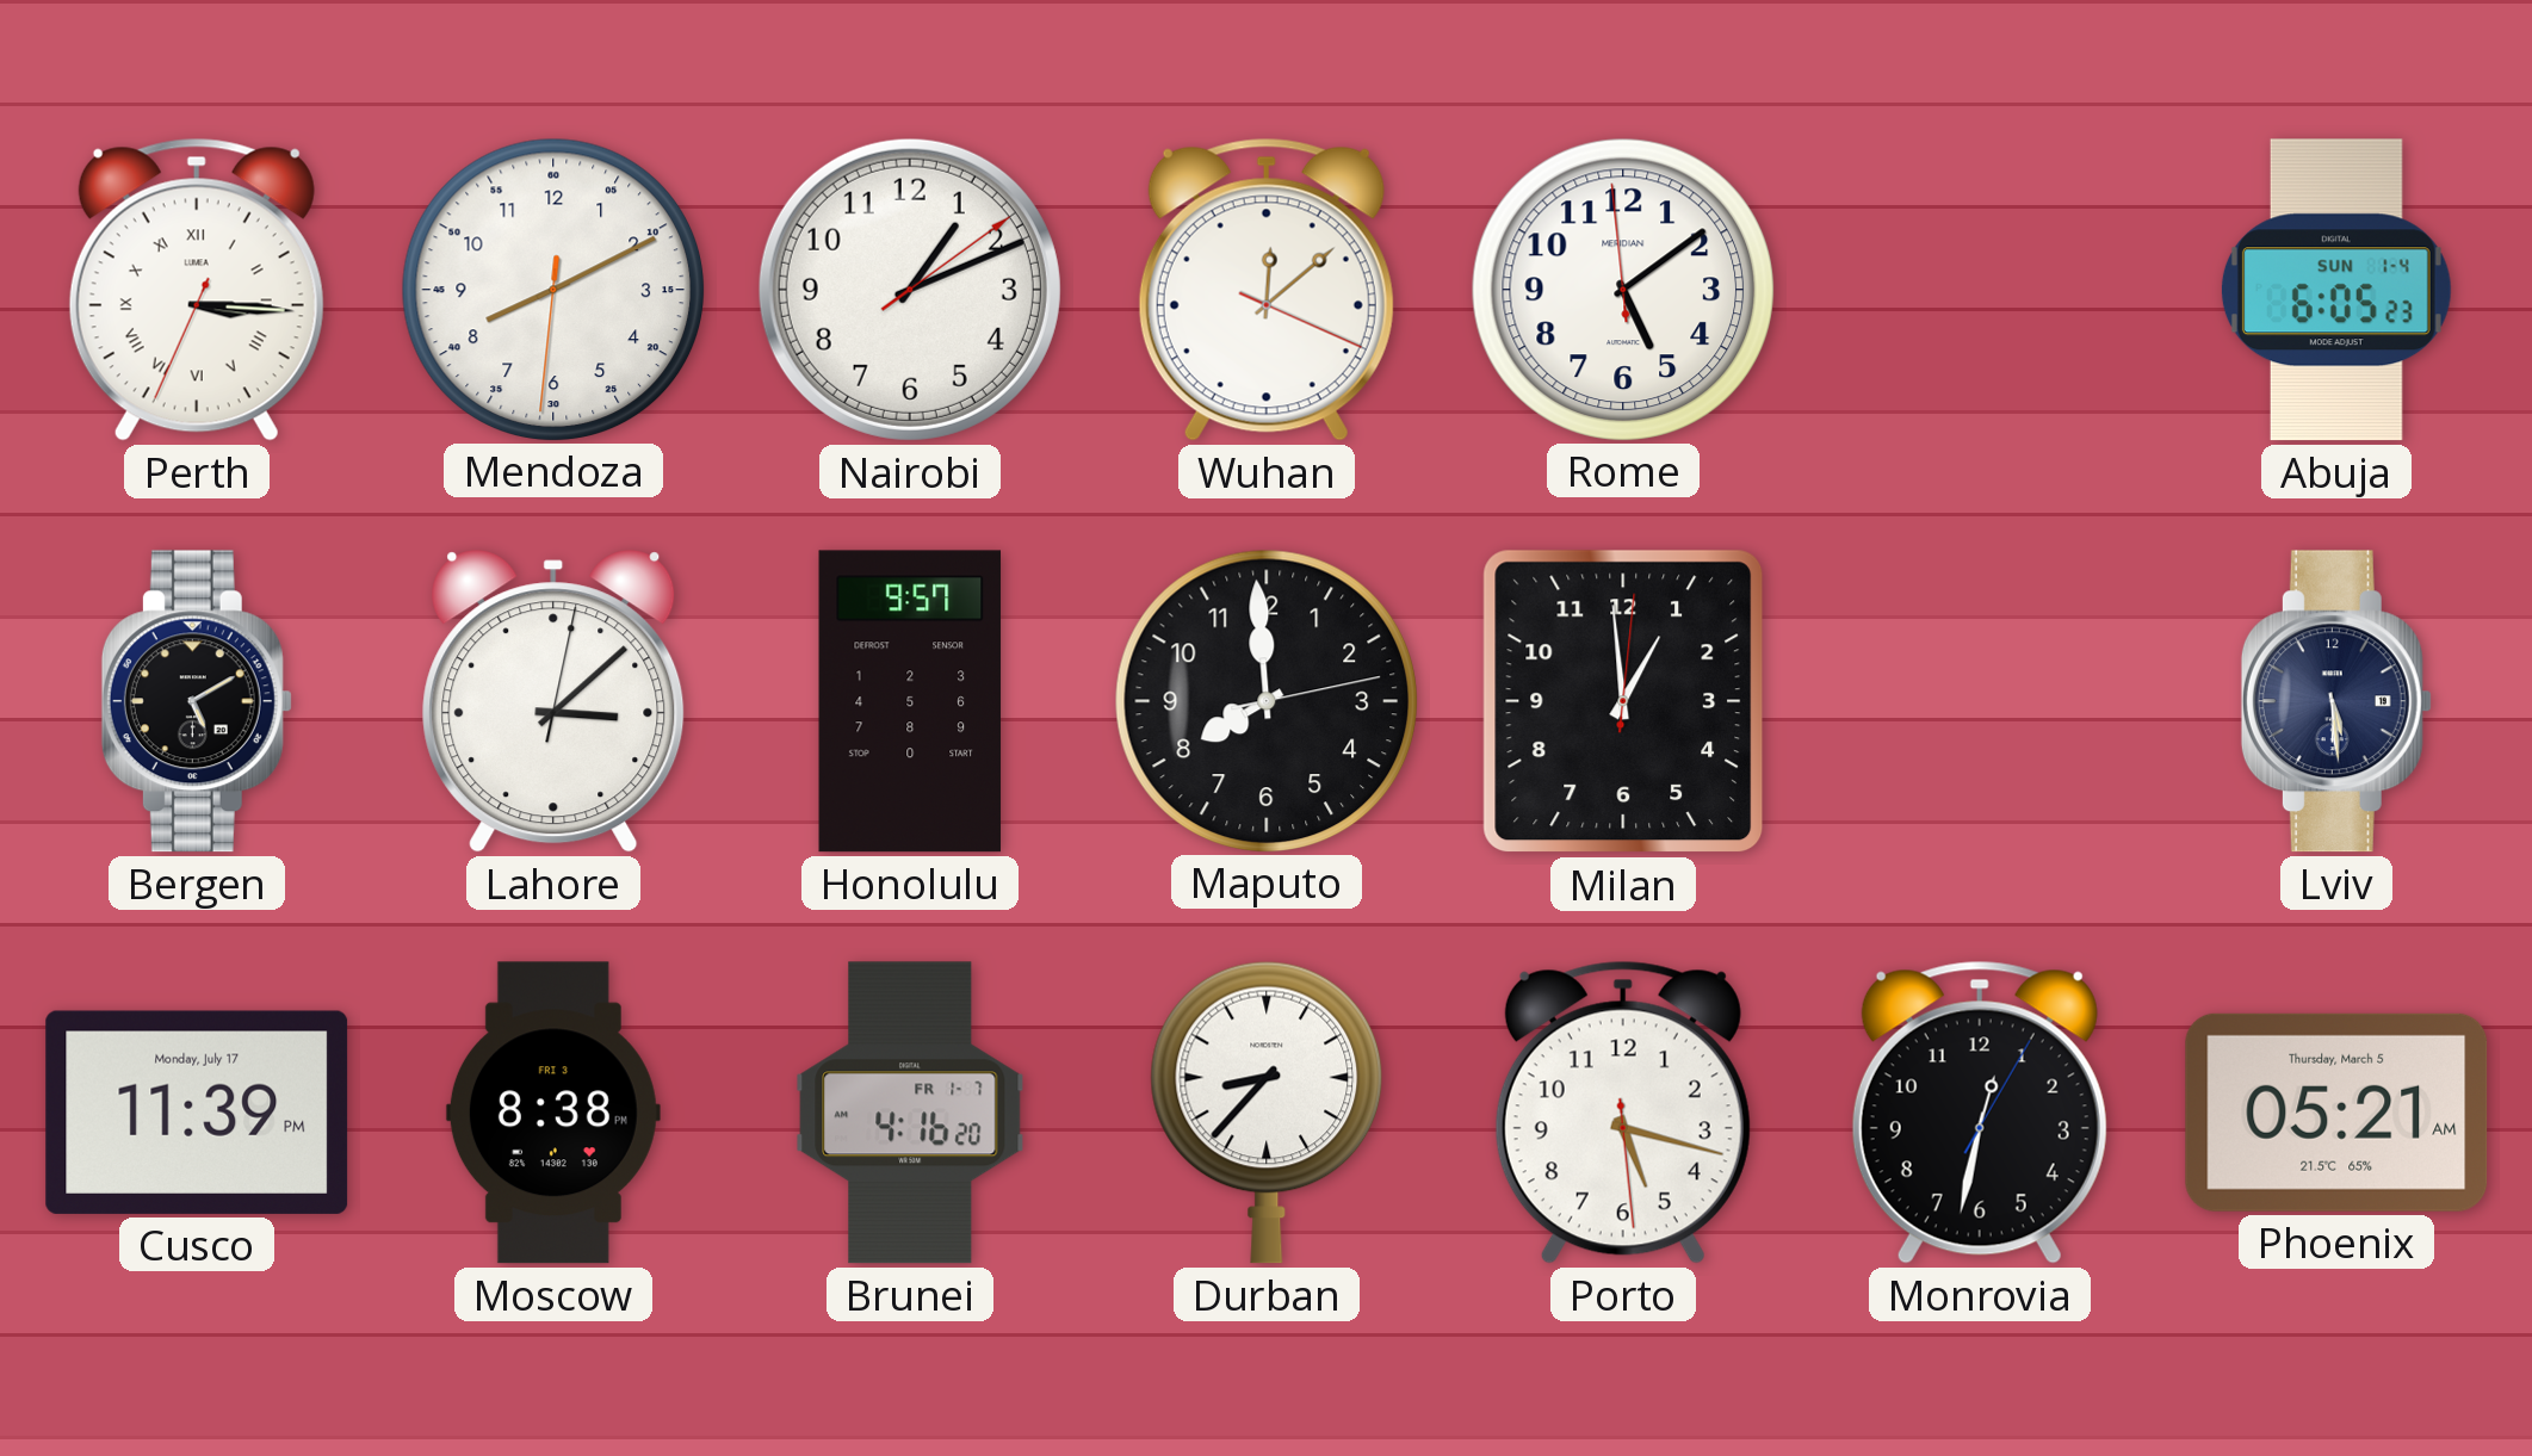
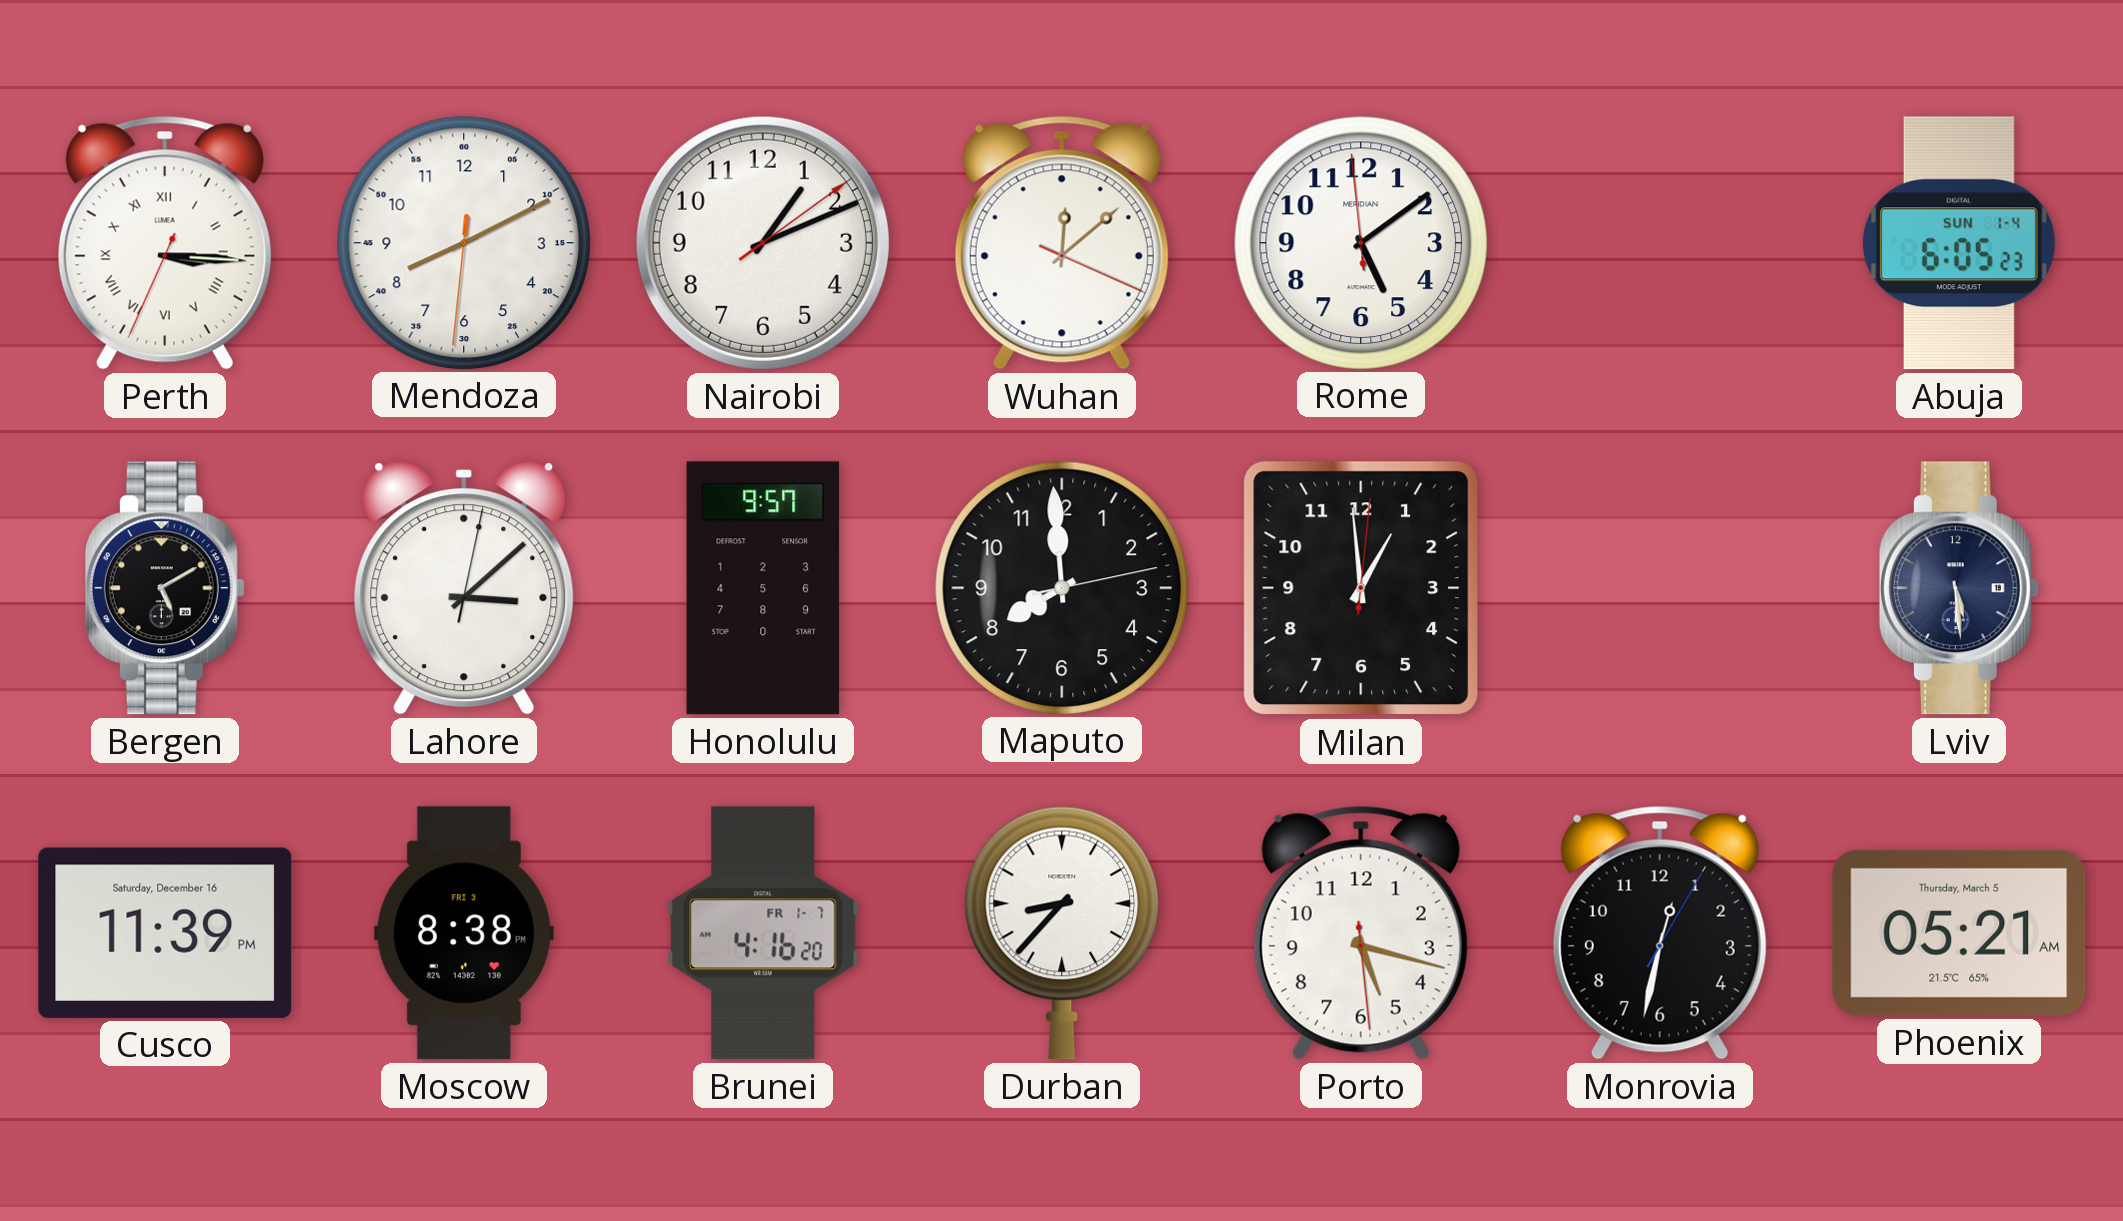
Cusco date: Monday, July 17 -> Saturday, December 16
